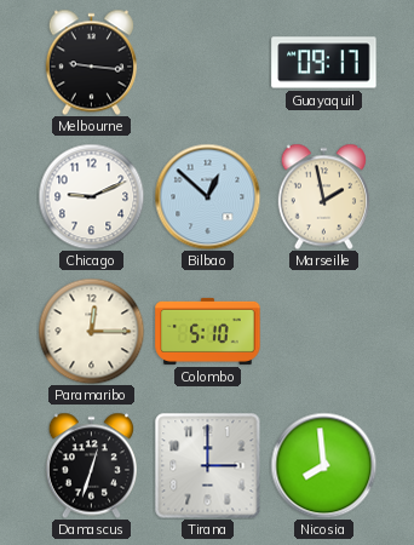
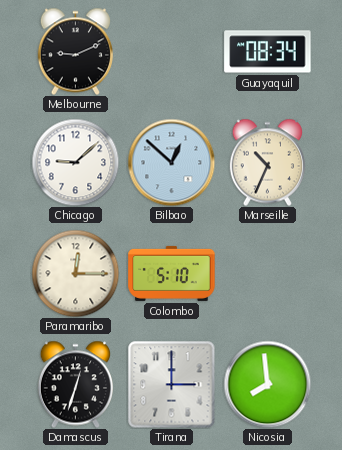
Melbourne: 9:16 -> 9:11
Guayaquil: 09:17 -> 08:34
Chicago: 9:11 -> 9:08
Marseille: 1:58 -> 10:34
